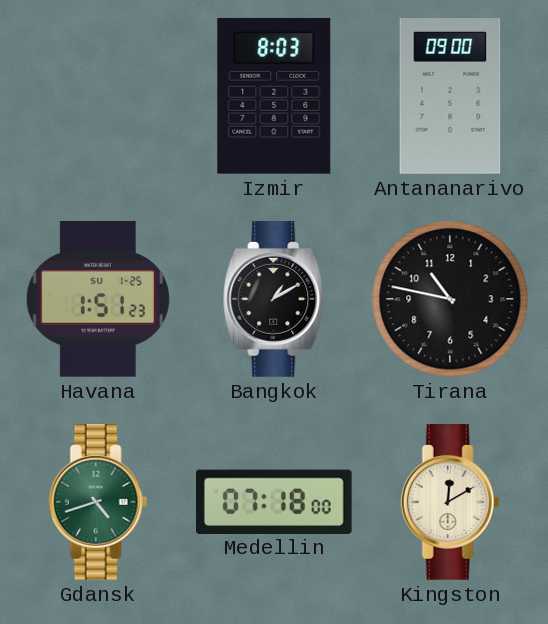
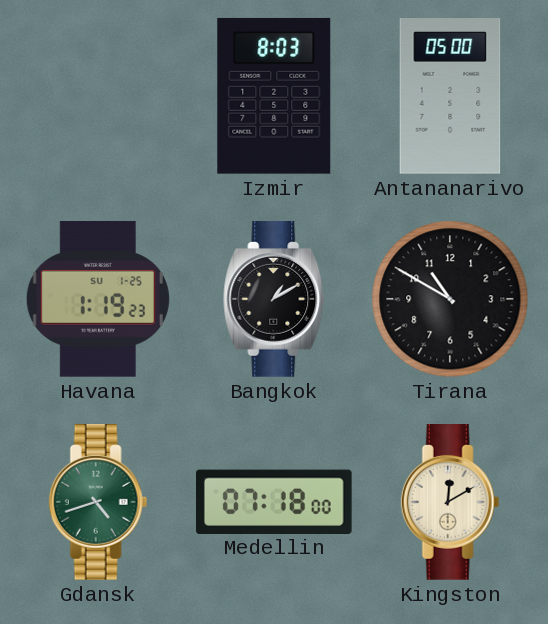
Antananarivo: 09:00 -> 05:00
Havana: 1:51 -> 1:19
Tirana: 10:47 -> 10:50
